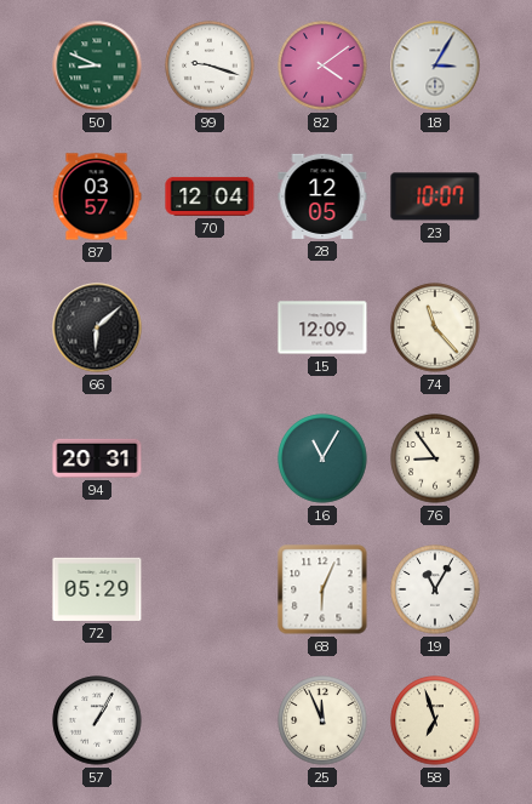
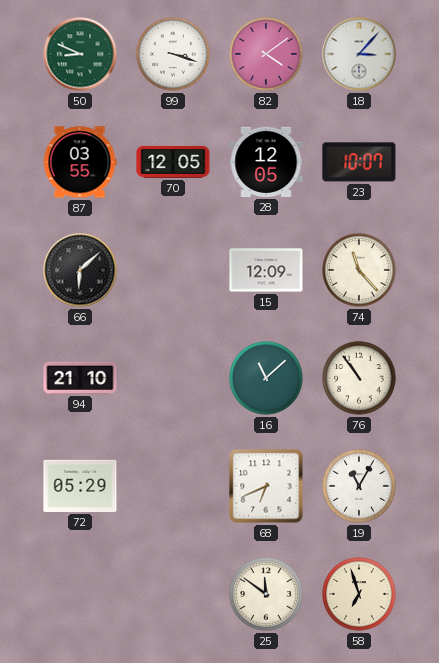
99: 9:18 -> 3:18
18: 3:05 -> 3:07
87: 03:57 -> 03:55
70: 12:04 -> 12:05
94: 20:31 -> 21:10
16: 11:05 -> 11:08
76: 8:54 -> 10:54
68: 6:04 -> 6:41
57: 1:05 -> none
25: 11:56 -> 11:51
